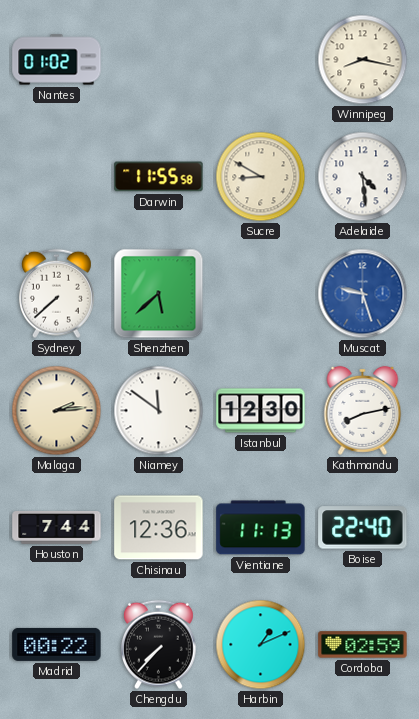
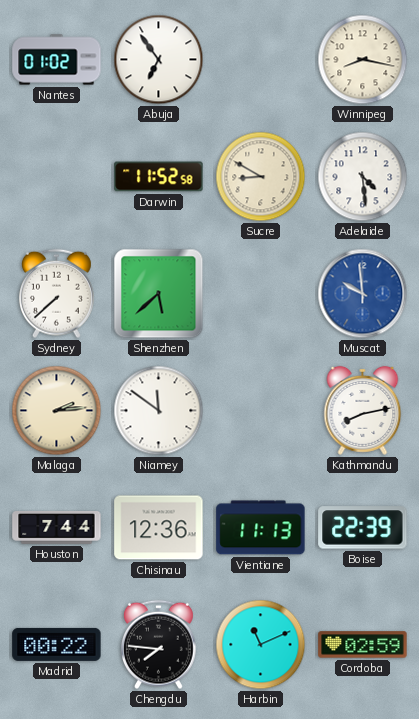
Abuja: none -> 6:54
Darwin: 11:55 -> 11:52
Muscat: 9:27 -> 9:59
Istanbul: 12:30 -> none
Boise: 22:40 -> 22:39
Chengdu: 7:37 -> 7:46
Harbin: 1:11 -> 11:11
